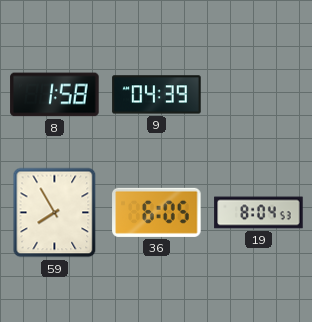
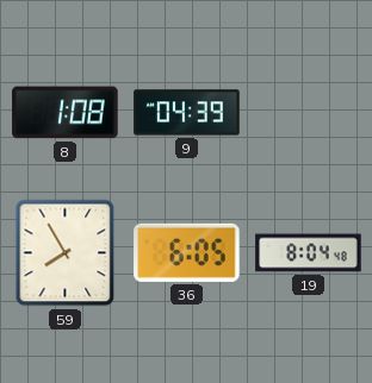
8: 1:58 -> 1:08
19: 8:04:53 -> 8:04:48
